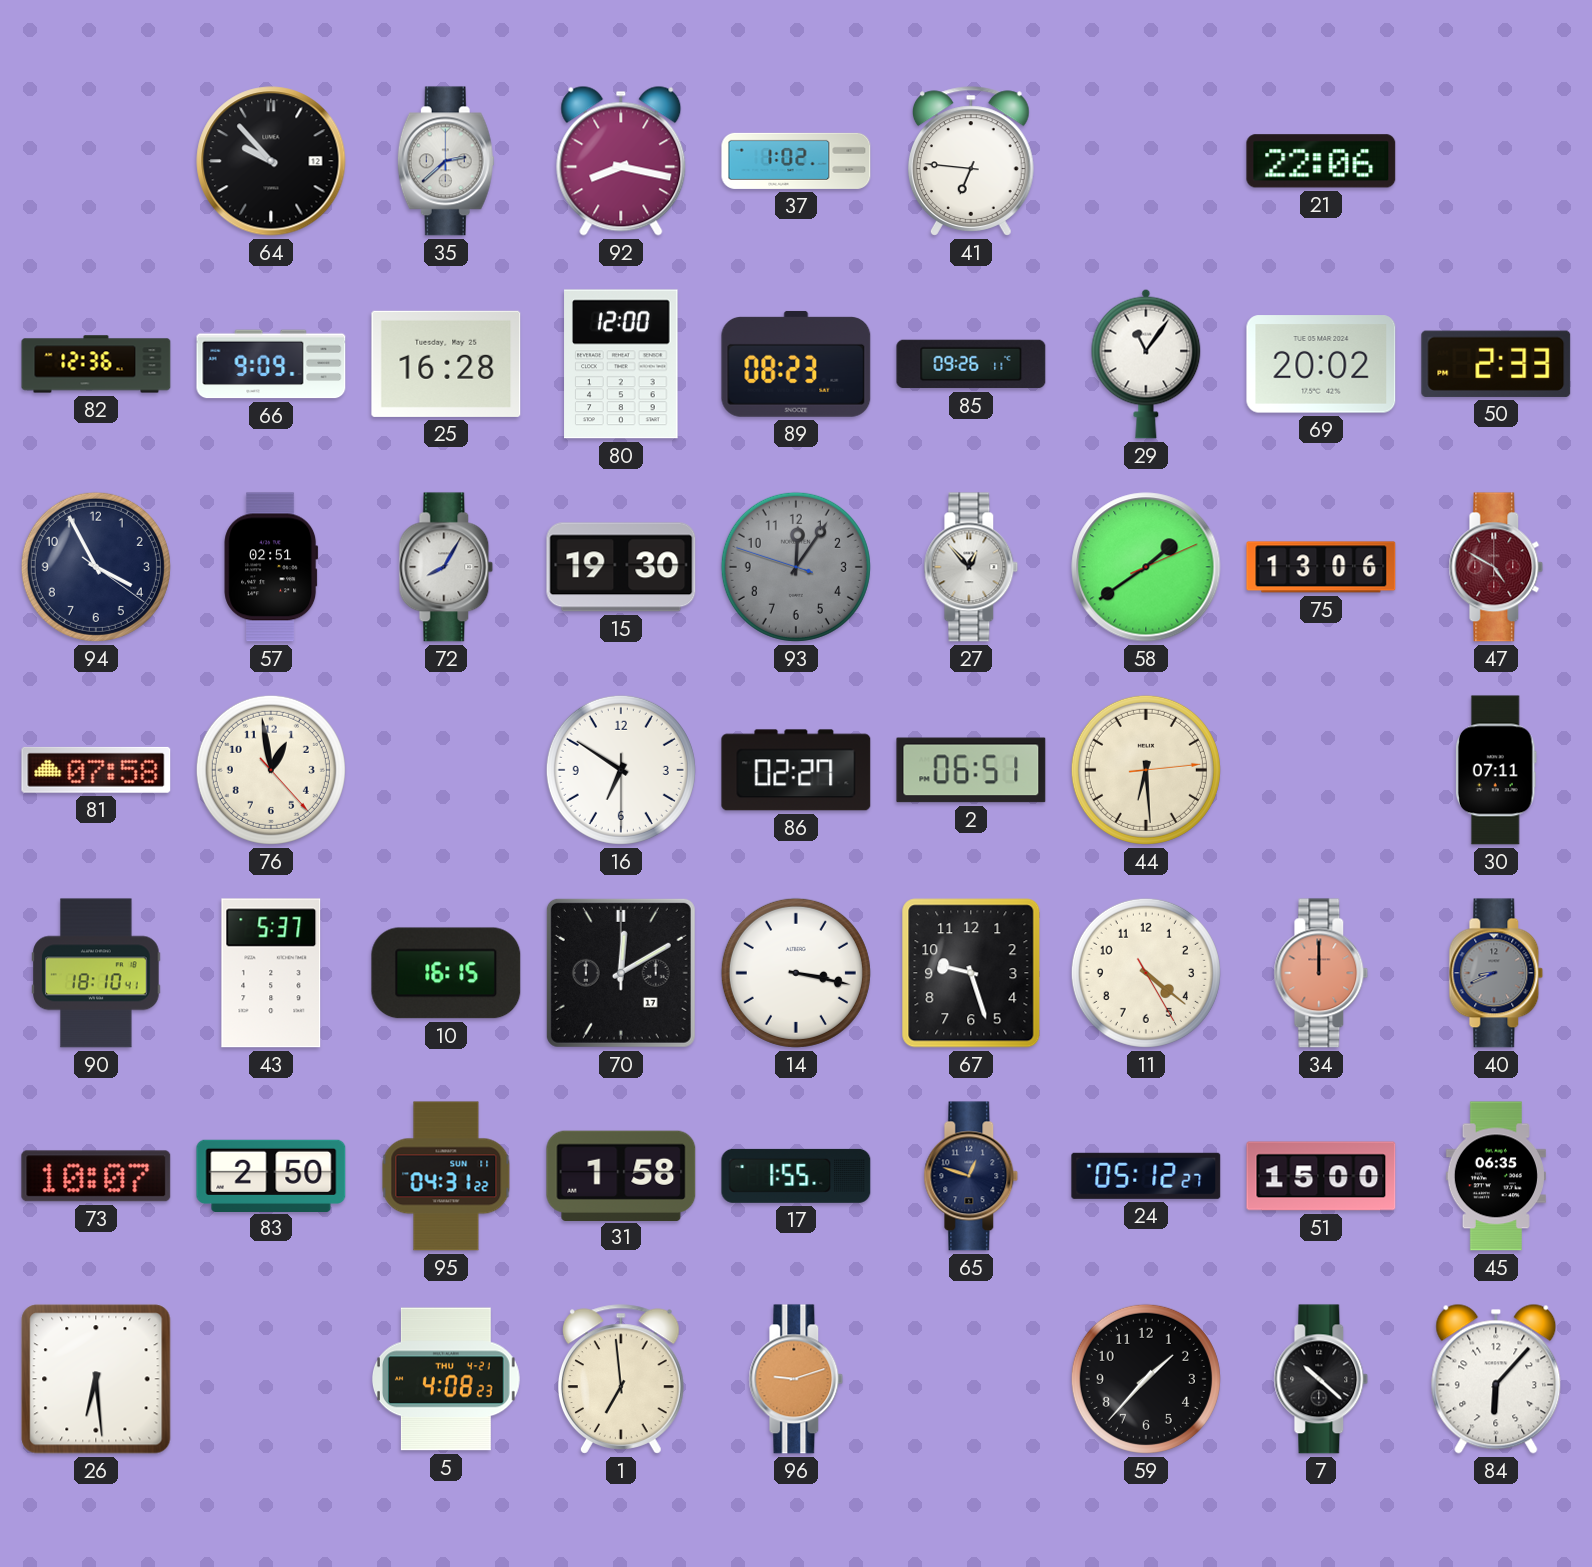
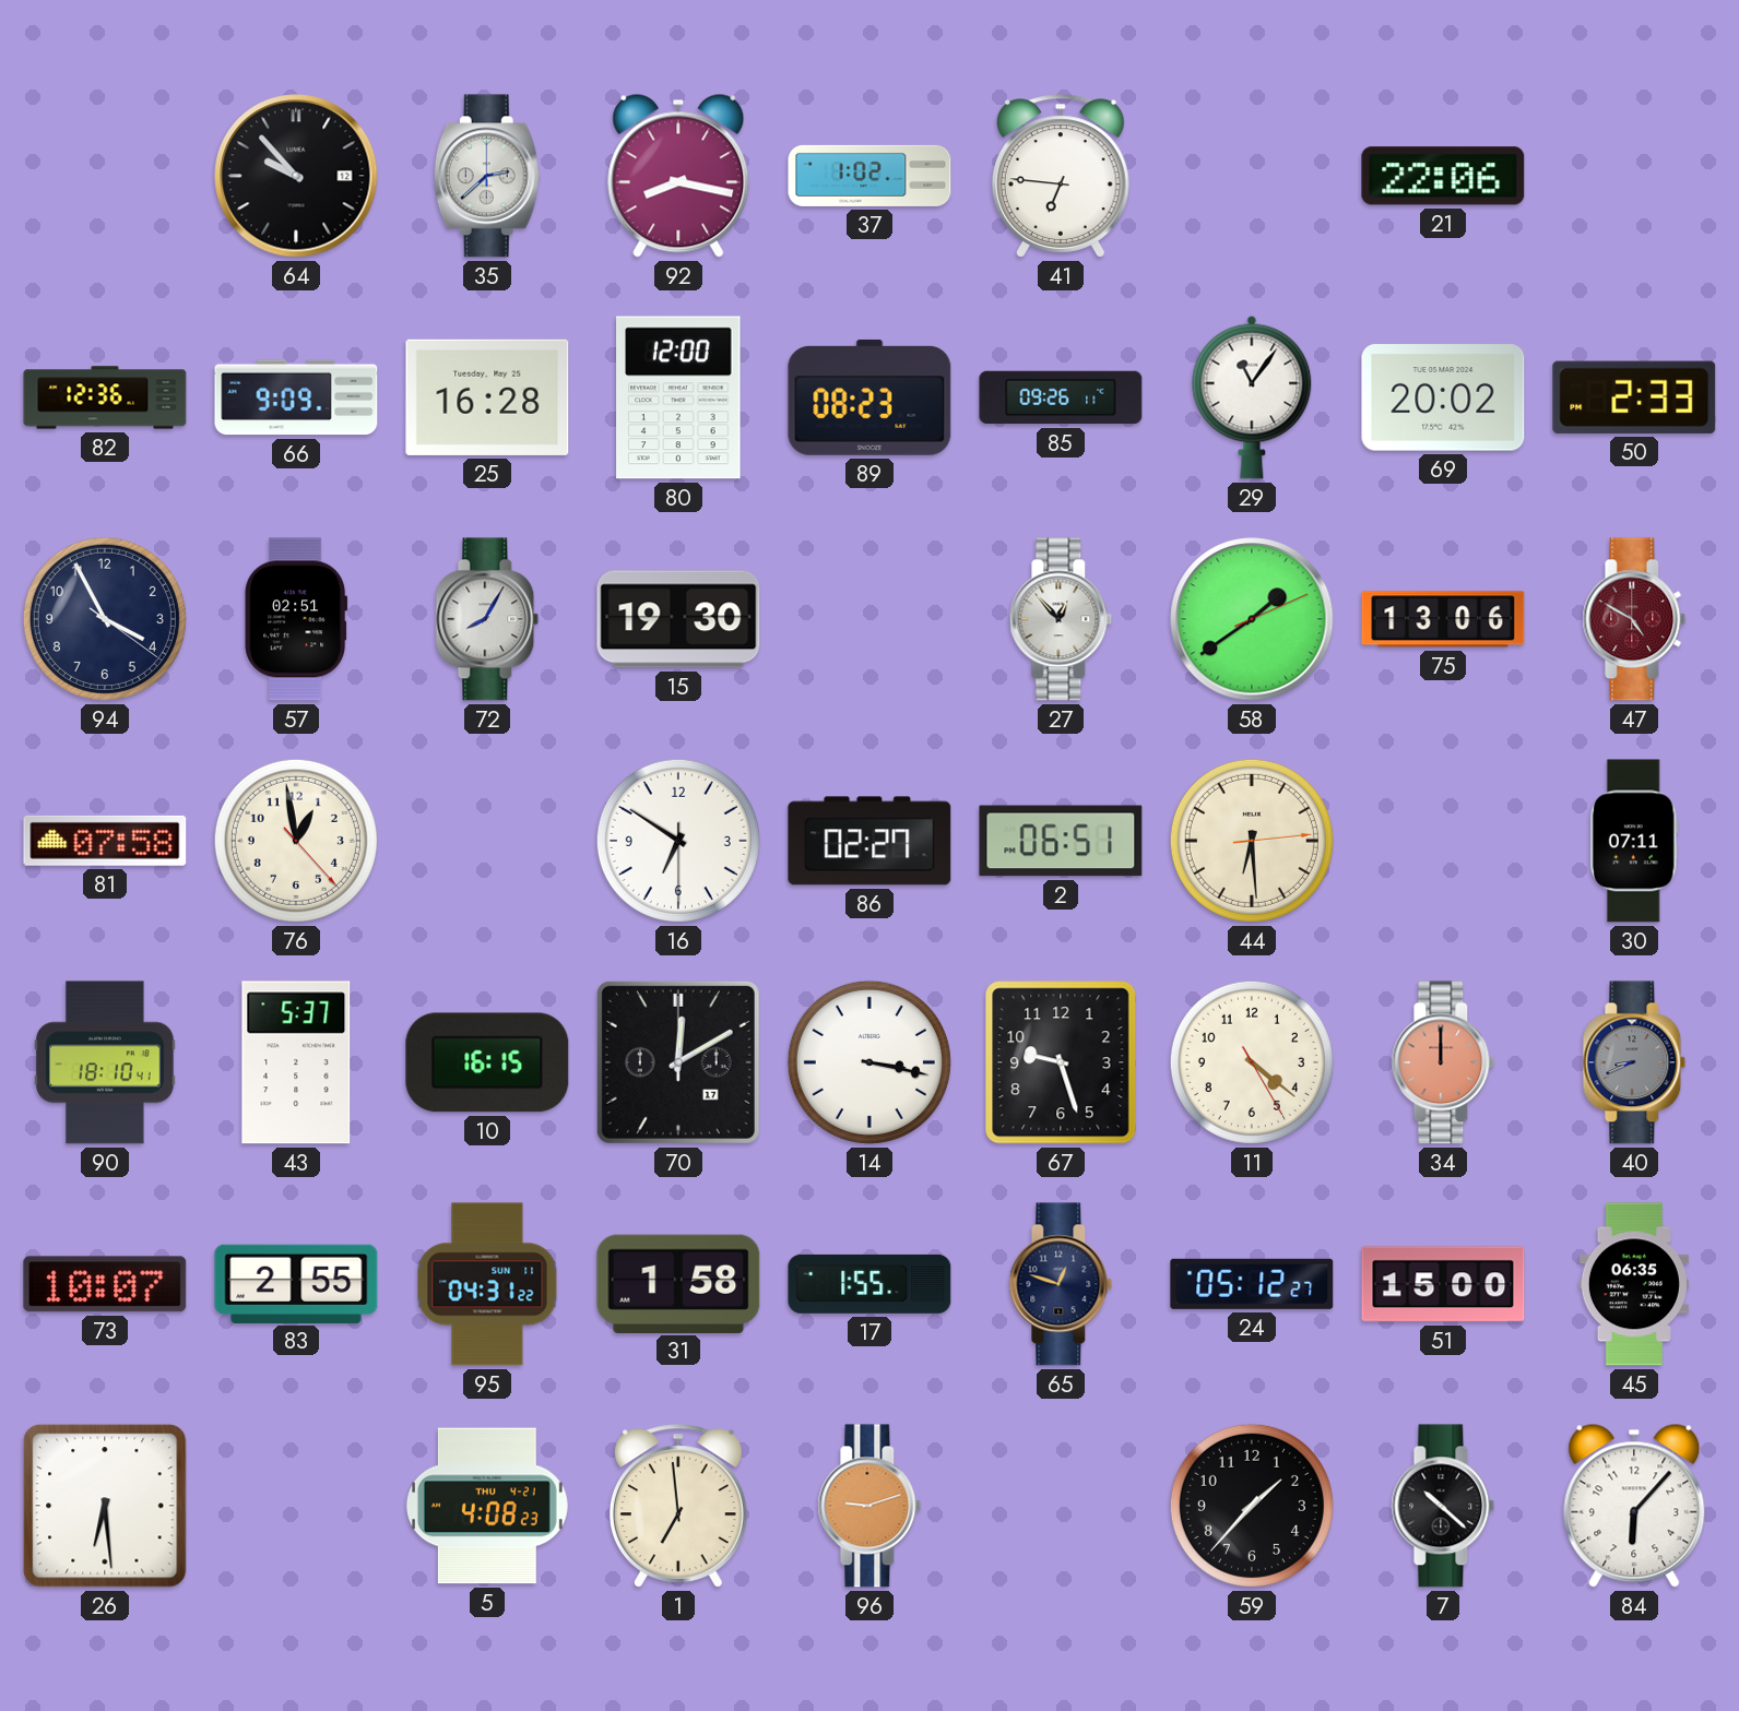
93: 12:05 -> none
83: 2:50 -> 2:55
